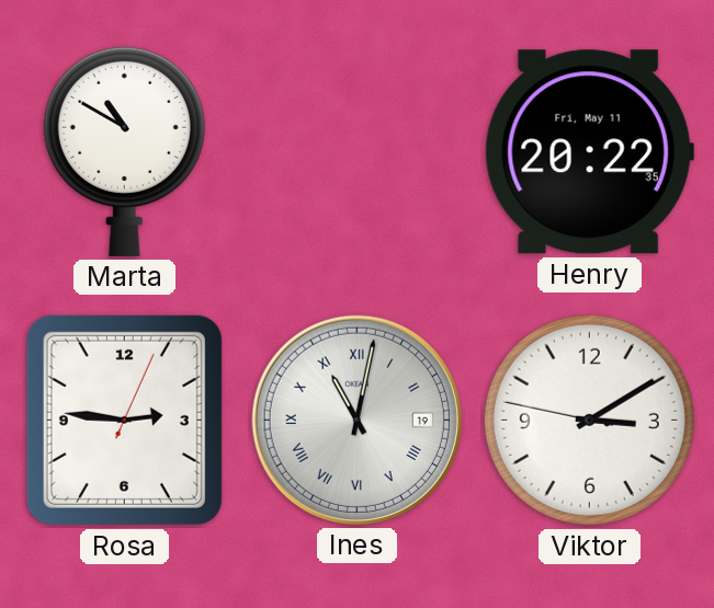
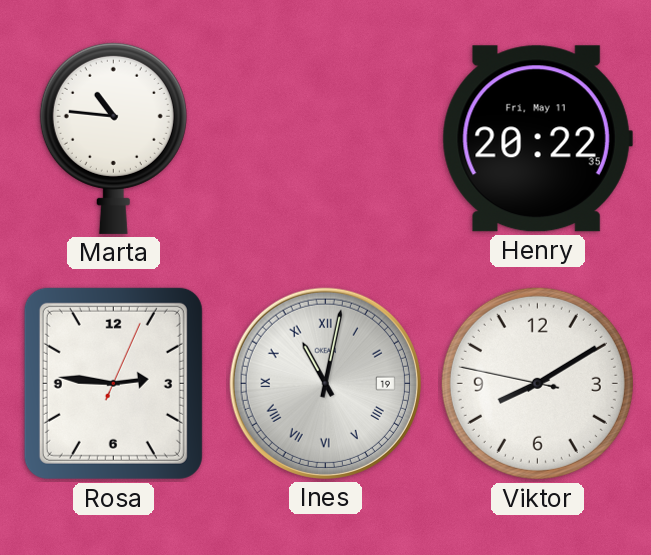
Marta: 10:50 -> 10:46
Viktor: 3:09 -> 8:09
